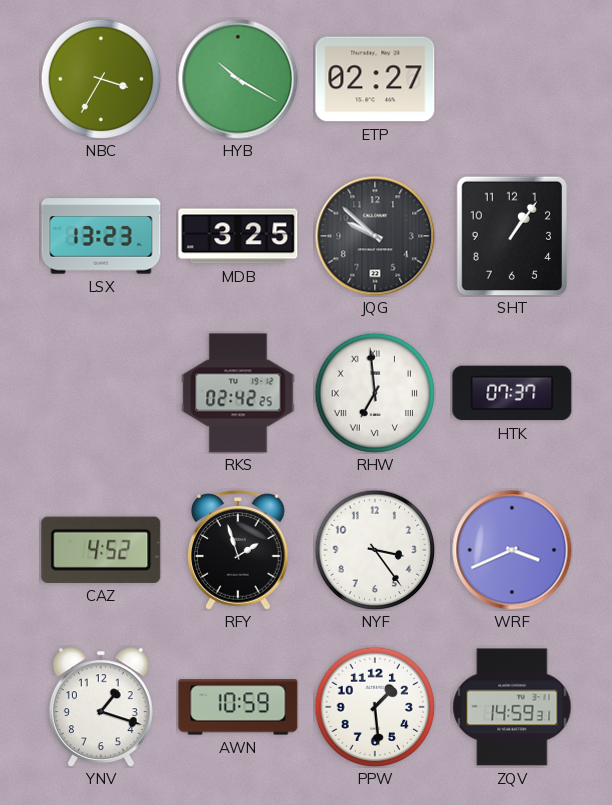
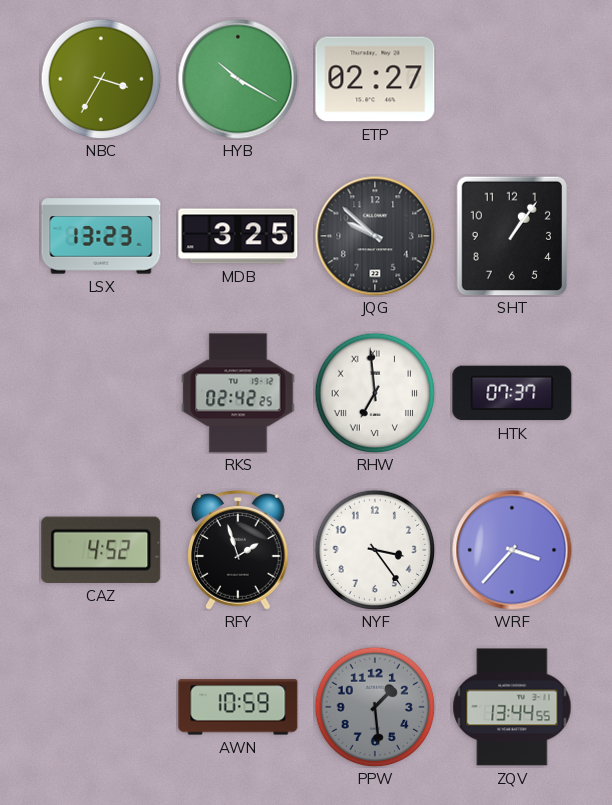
WRF: 3:41 -> 3:37
YNV: 1:18 -> none
PPW dial: white -> grey
ZQV: 14:59 -> 13:44
